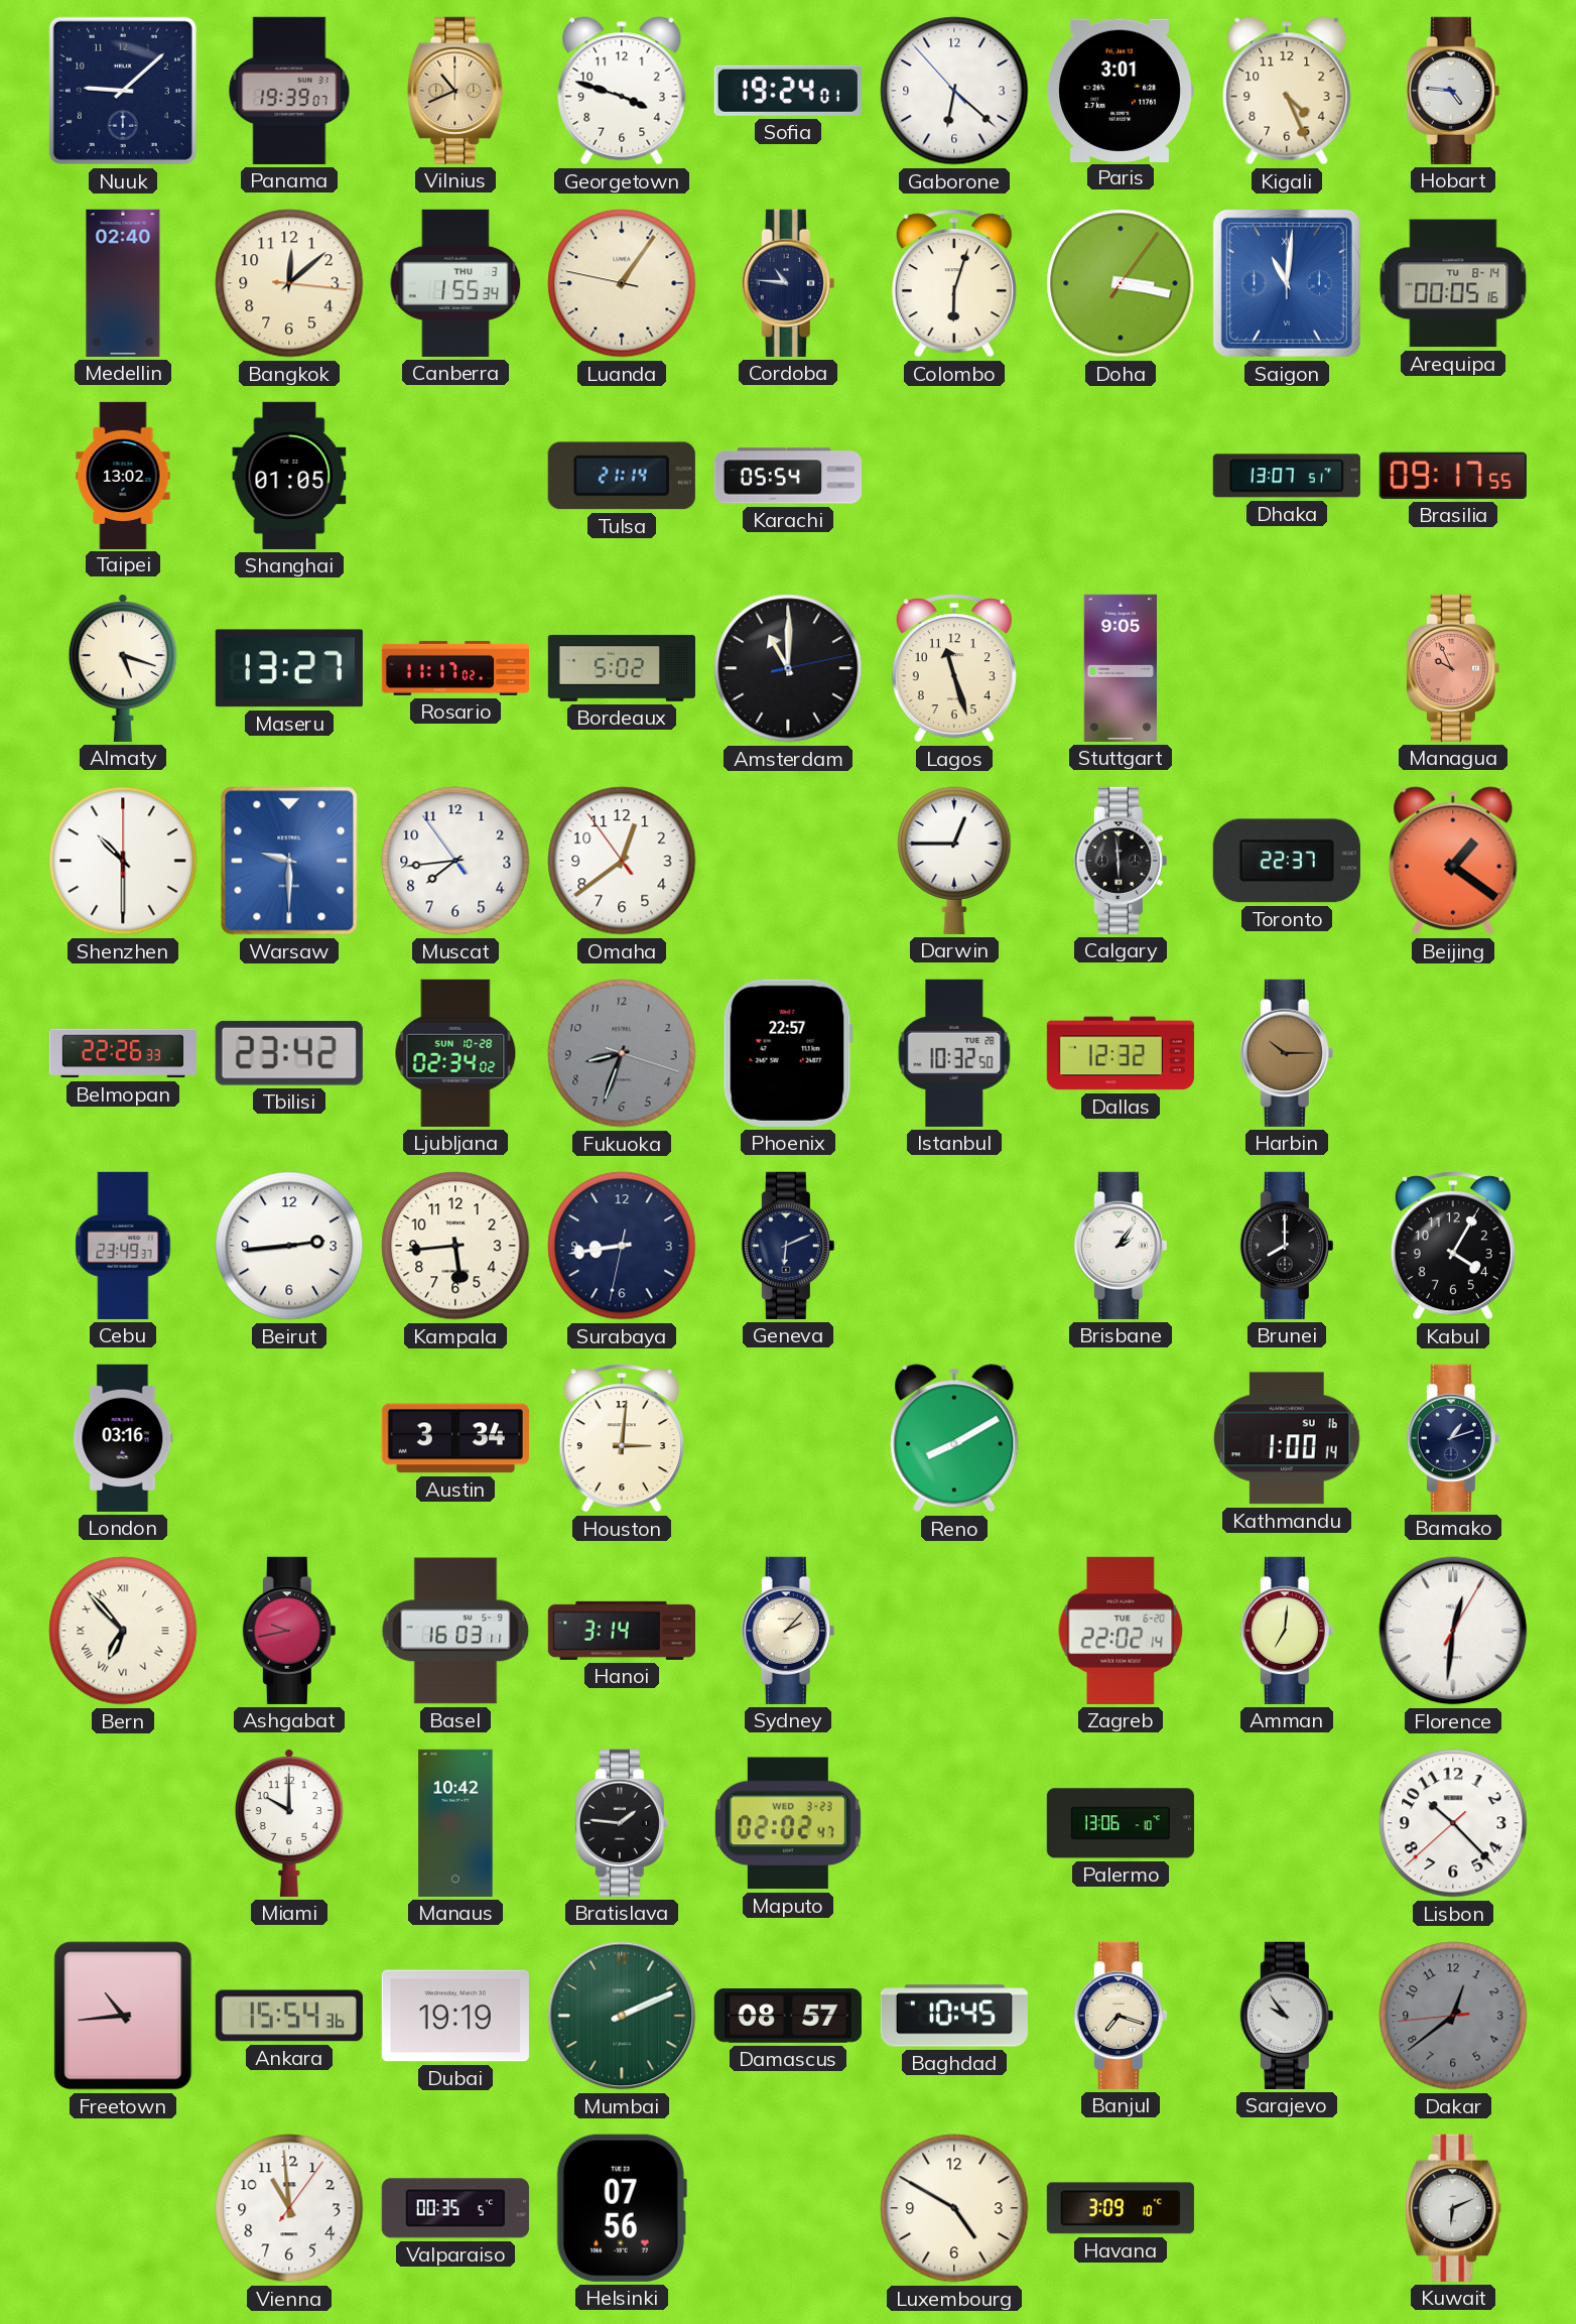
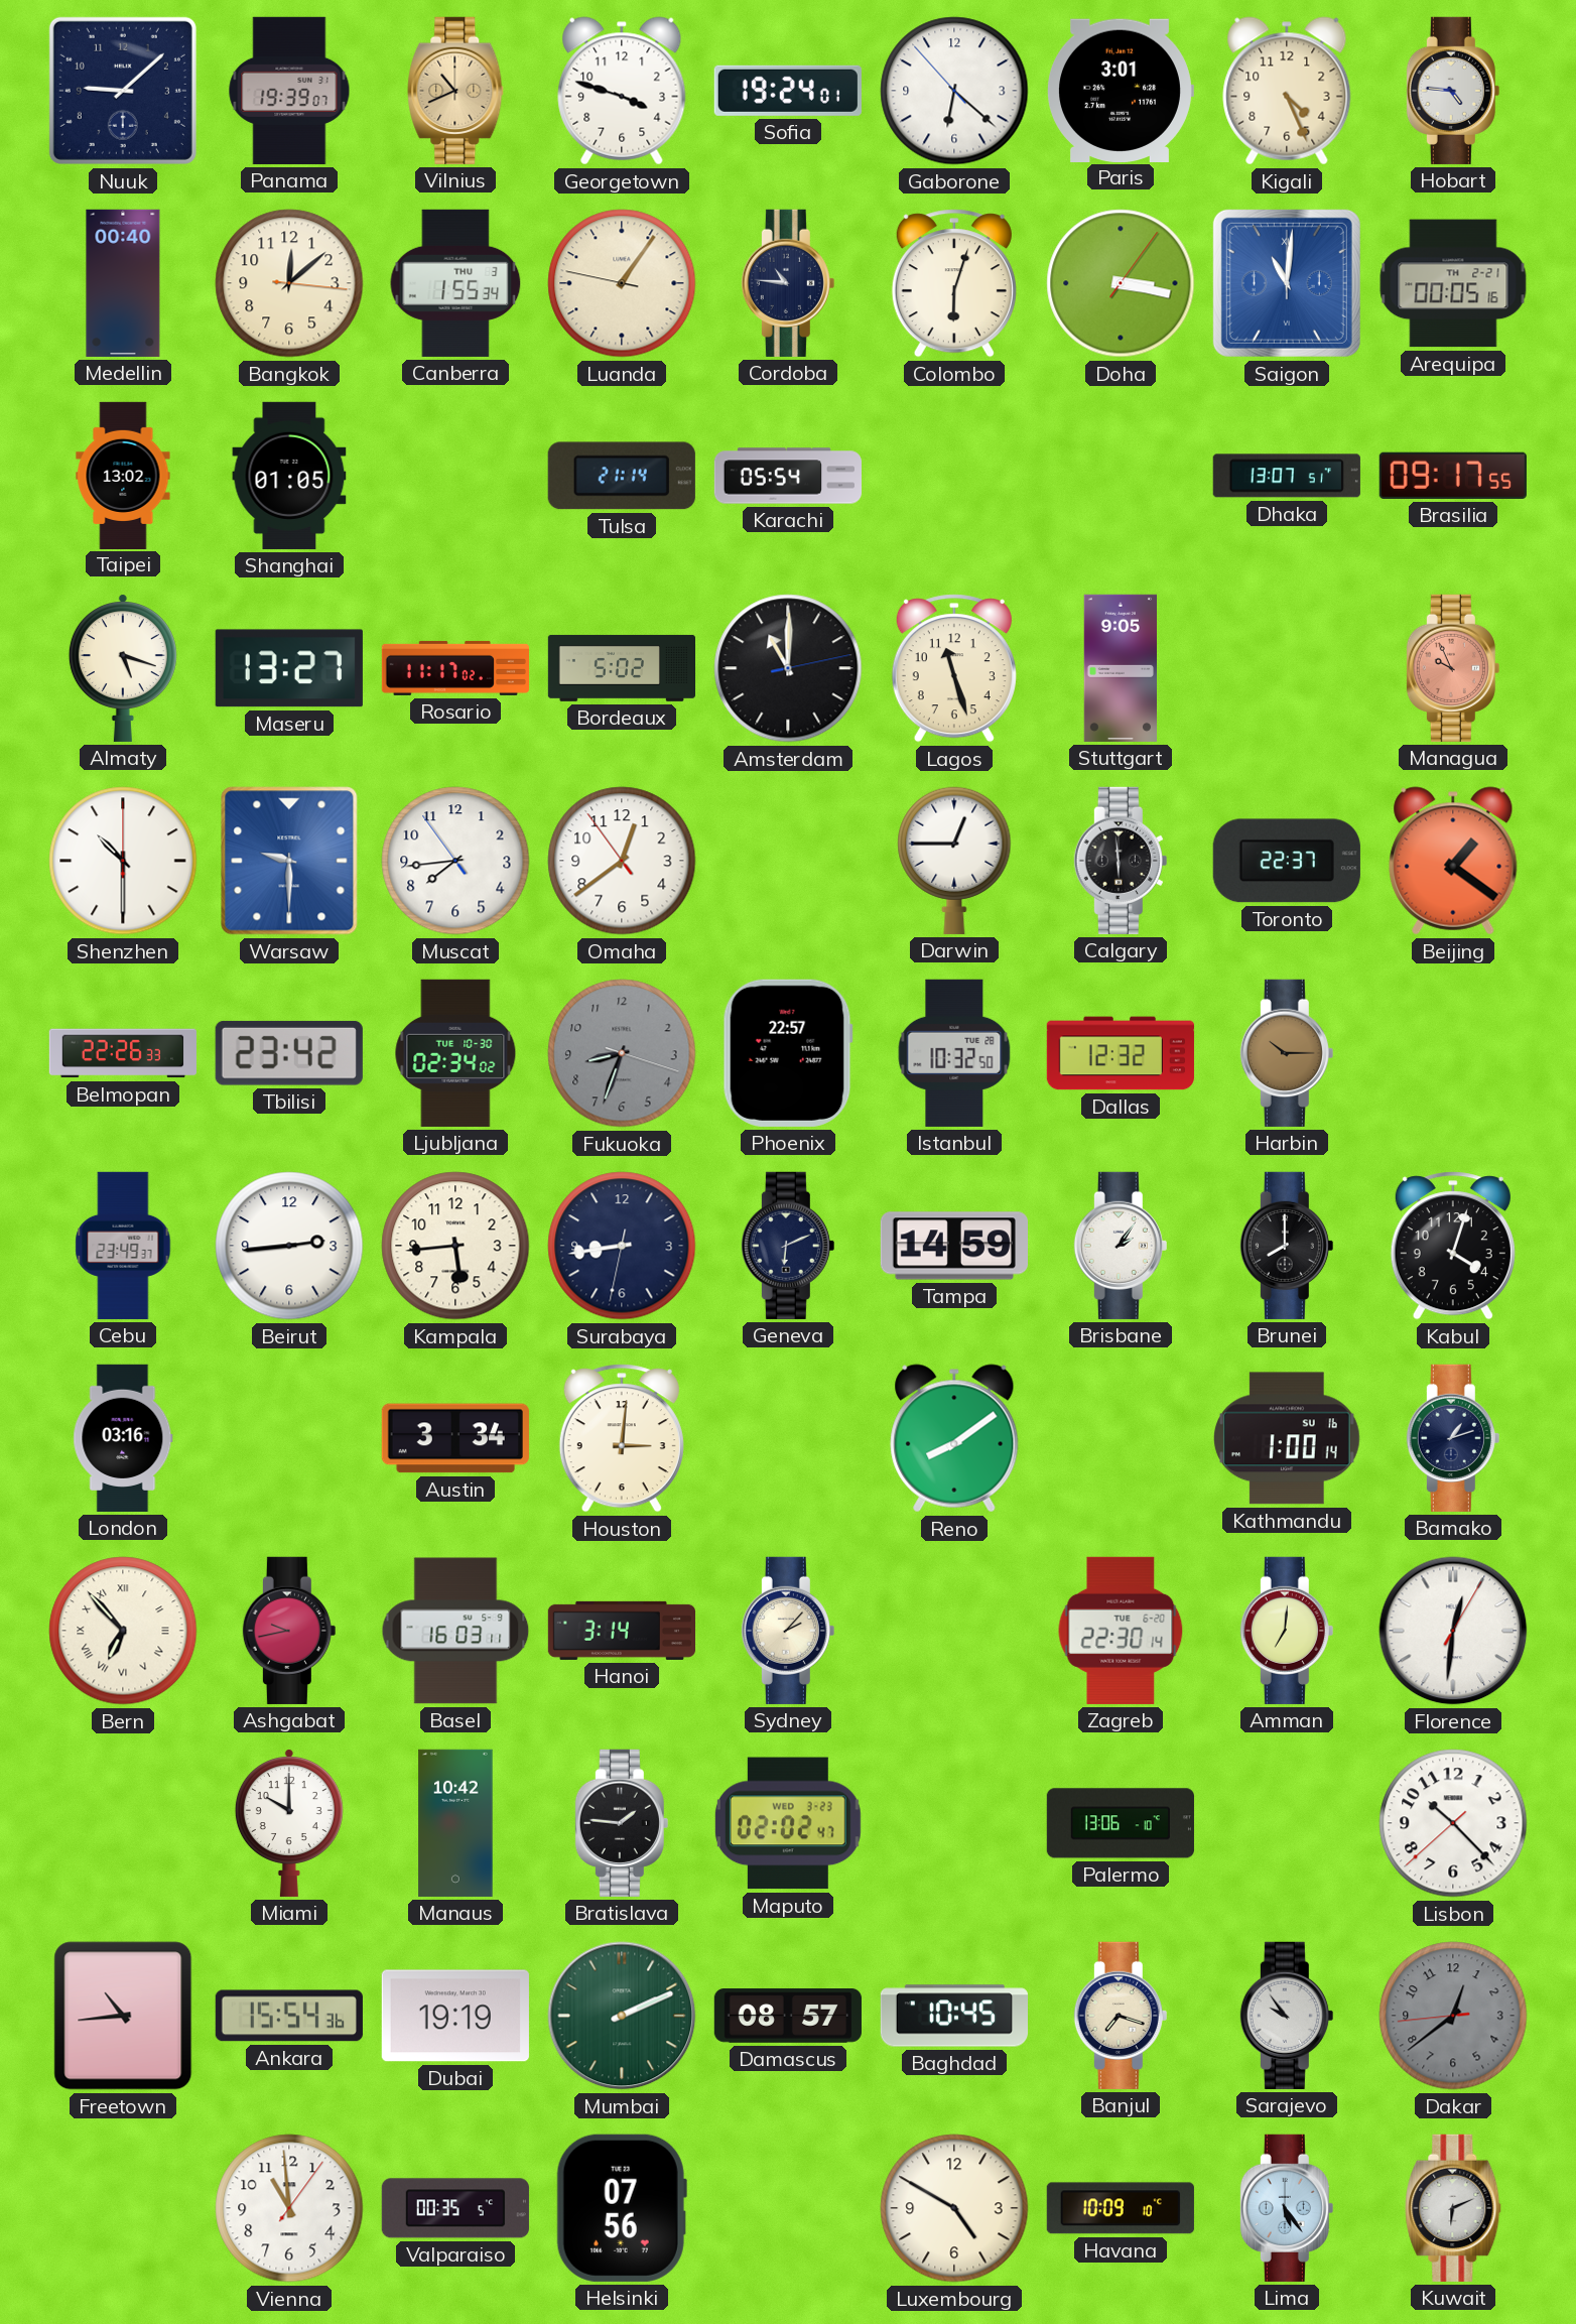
Medellin: 02:40 -> 00:40
Arequipa date: TU 8-14 -> TH 2-21
Ljubljana date: SUN 10-28 -> TUE 10-30
Tampa: none -> 14:59
Kabul: 4:05 -> 4:03
Reno: 8:10 -> 8:09
Zagreb: 22:02 -> 22:30
Havana: 3:09 -> 10:09
Lima: none -> 5:24
